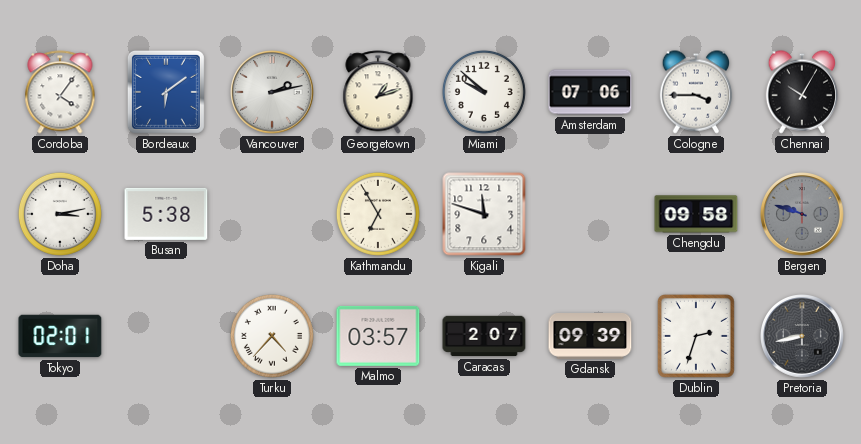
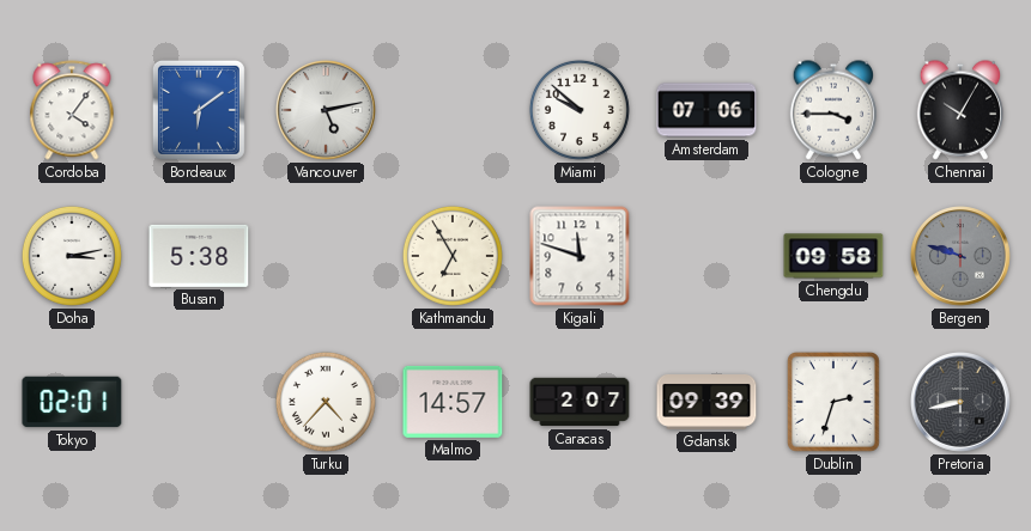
Vancouver: 2:13 -> 5:13
Georgetown: 1:12 -> none
Malmo: 03:57 -> 14:57
